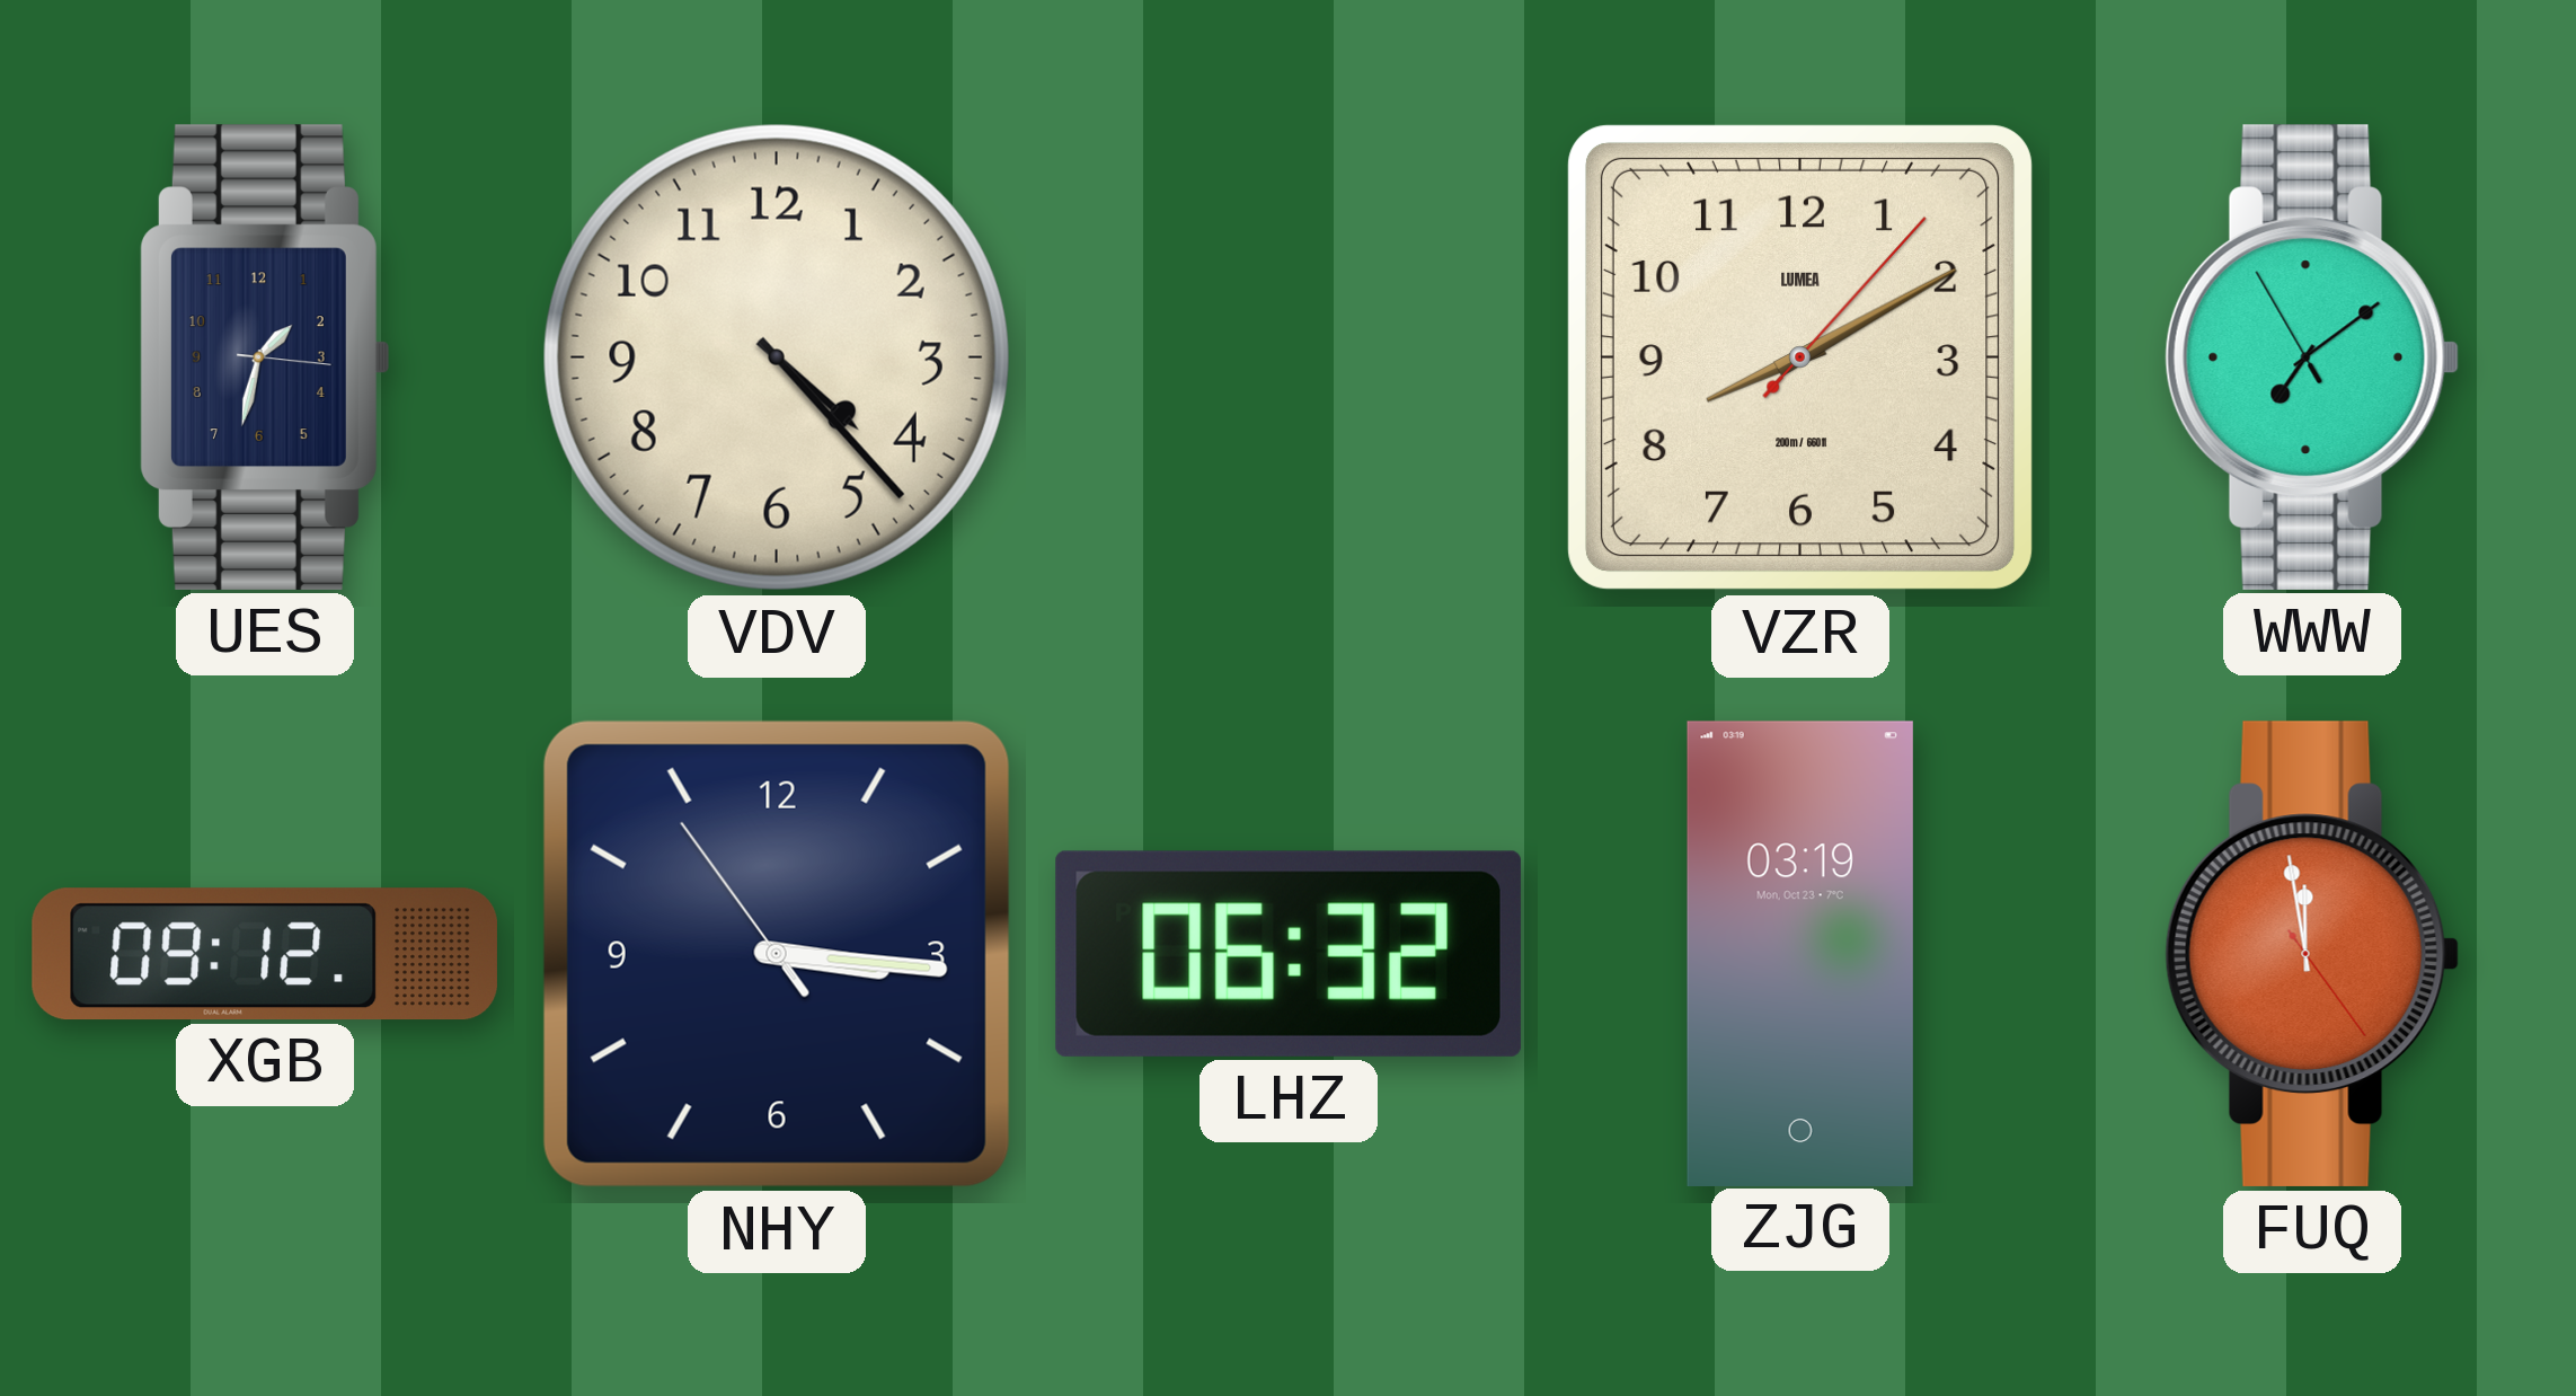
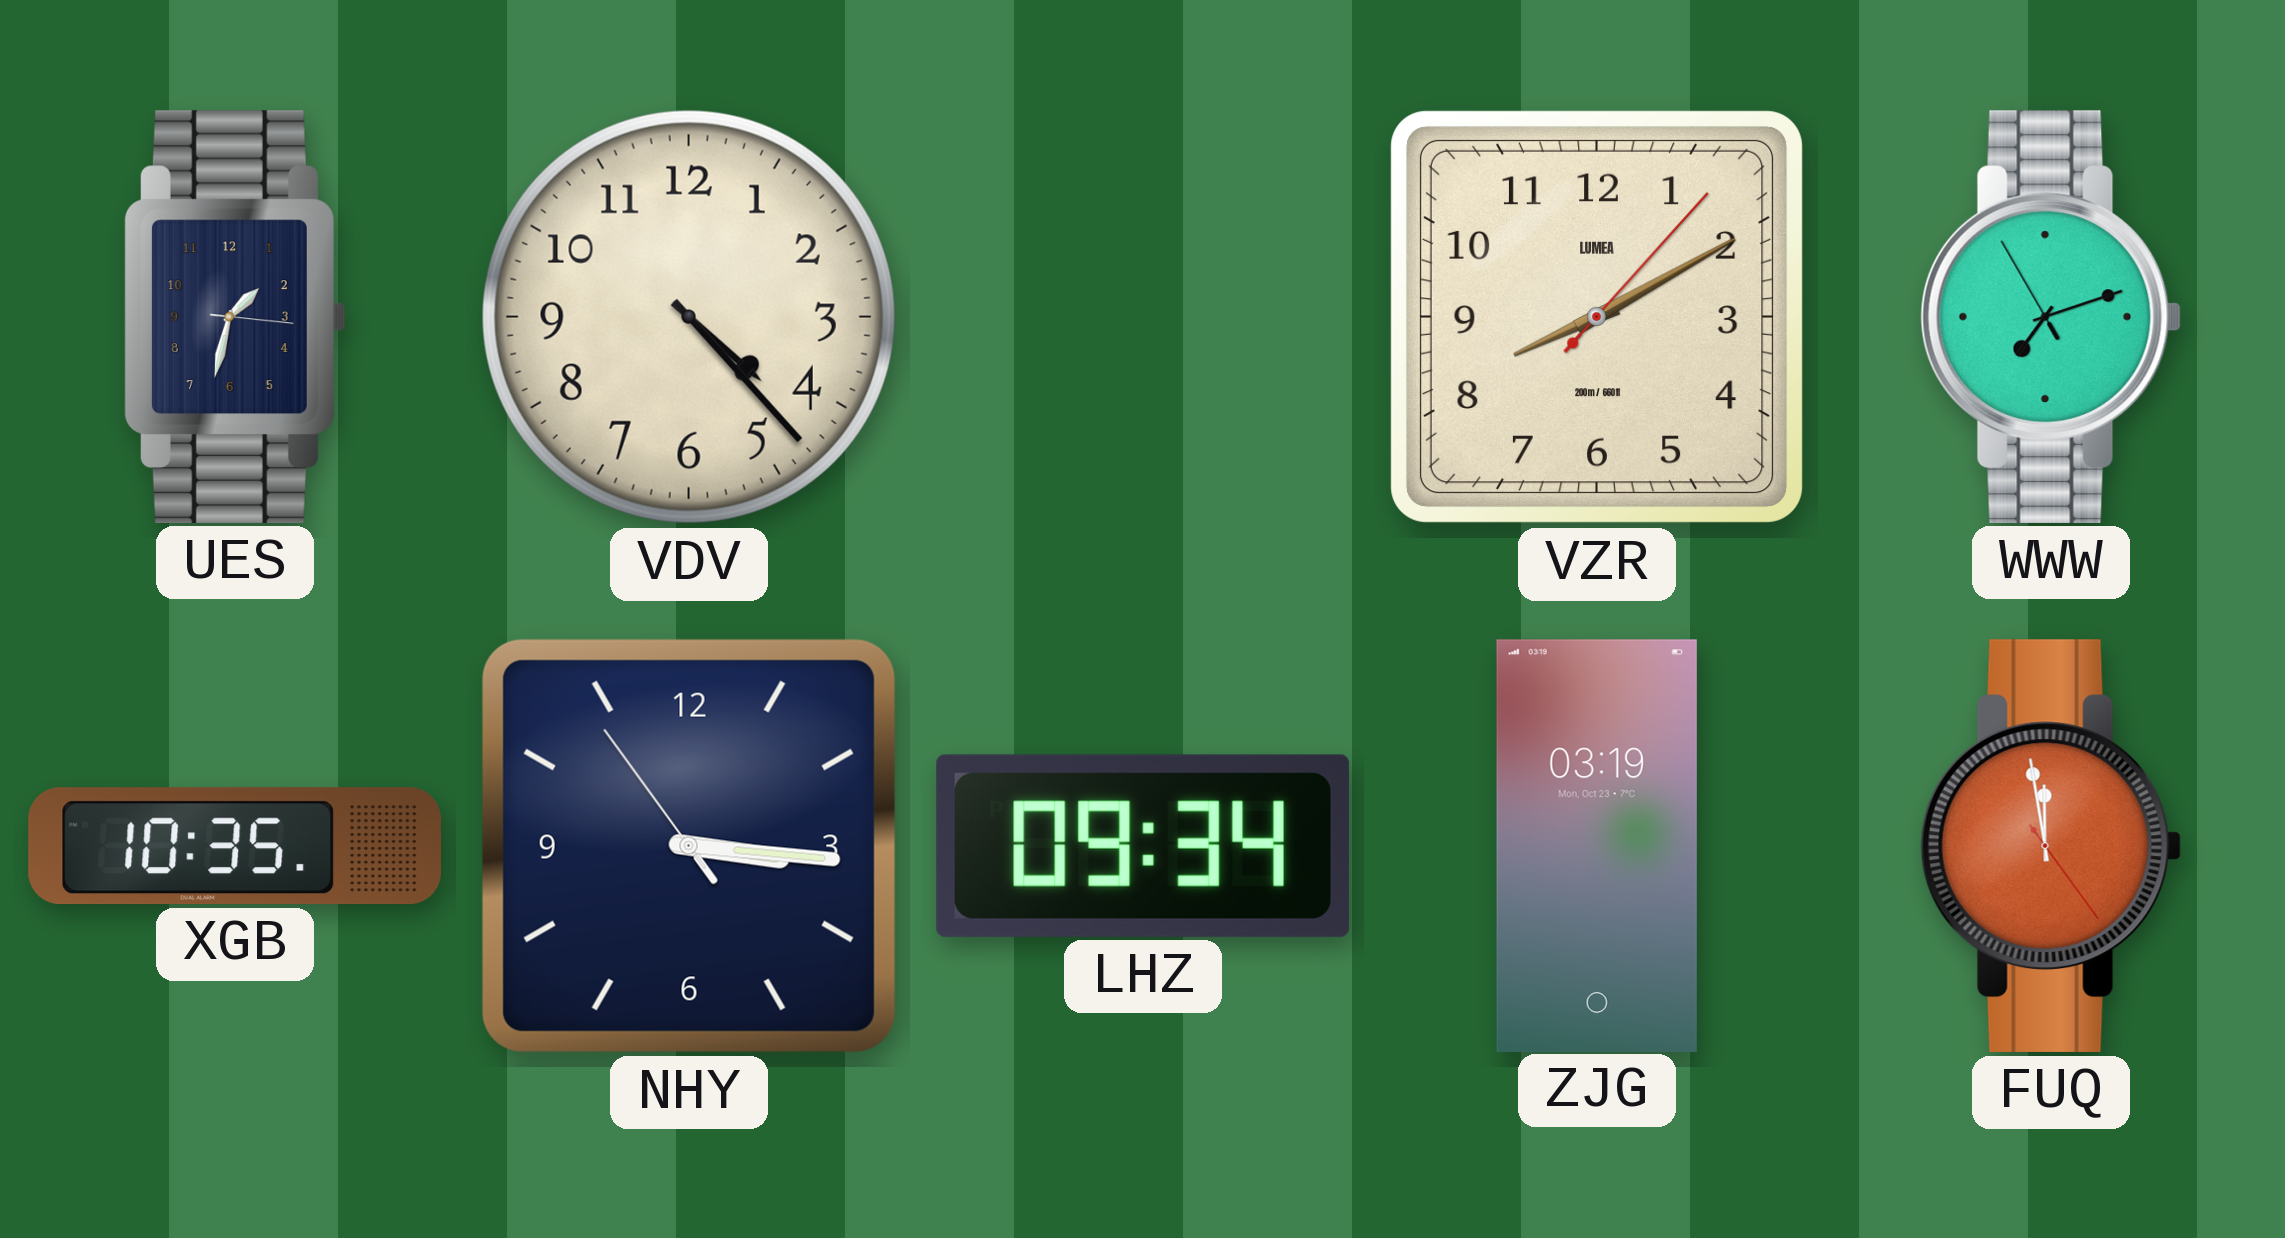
WWW: 7:08 -> 7:11
XGB: 09:12 -> 10:35
LHZ: 06:32 -> 09:34
